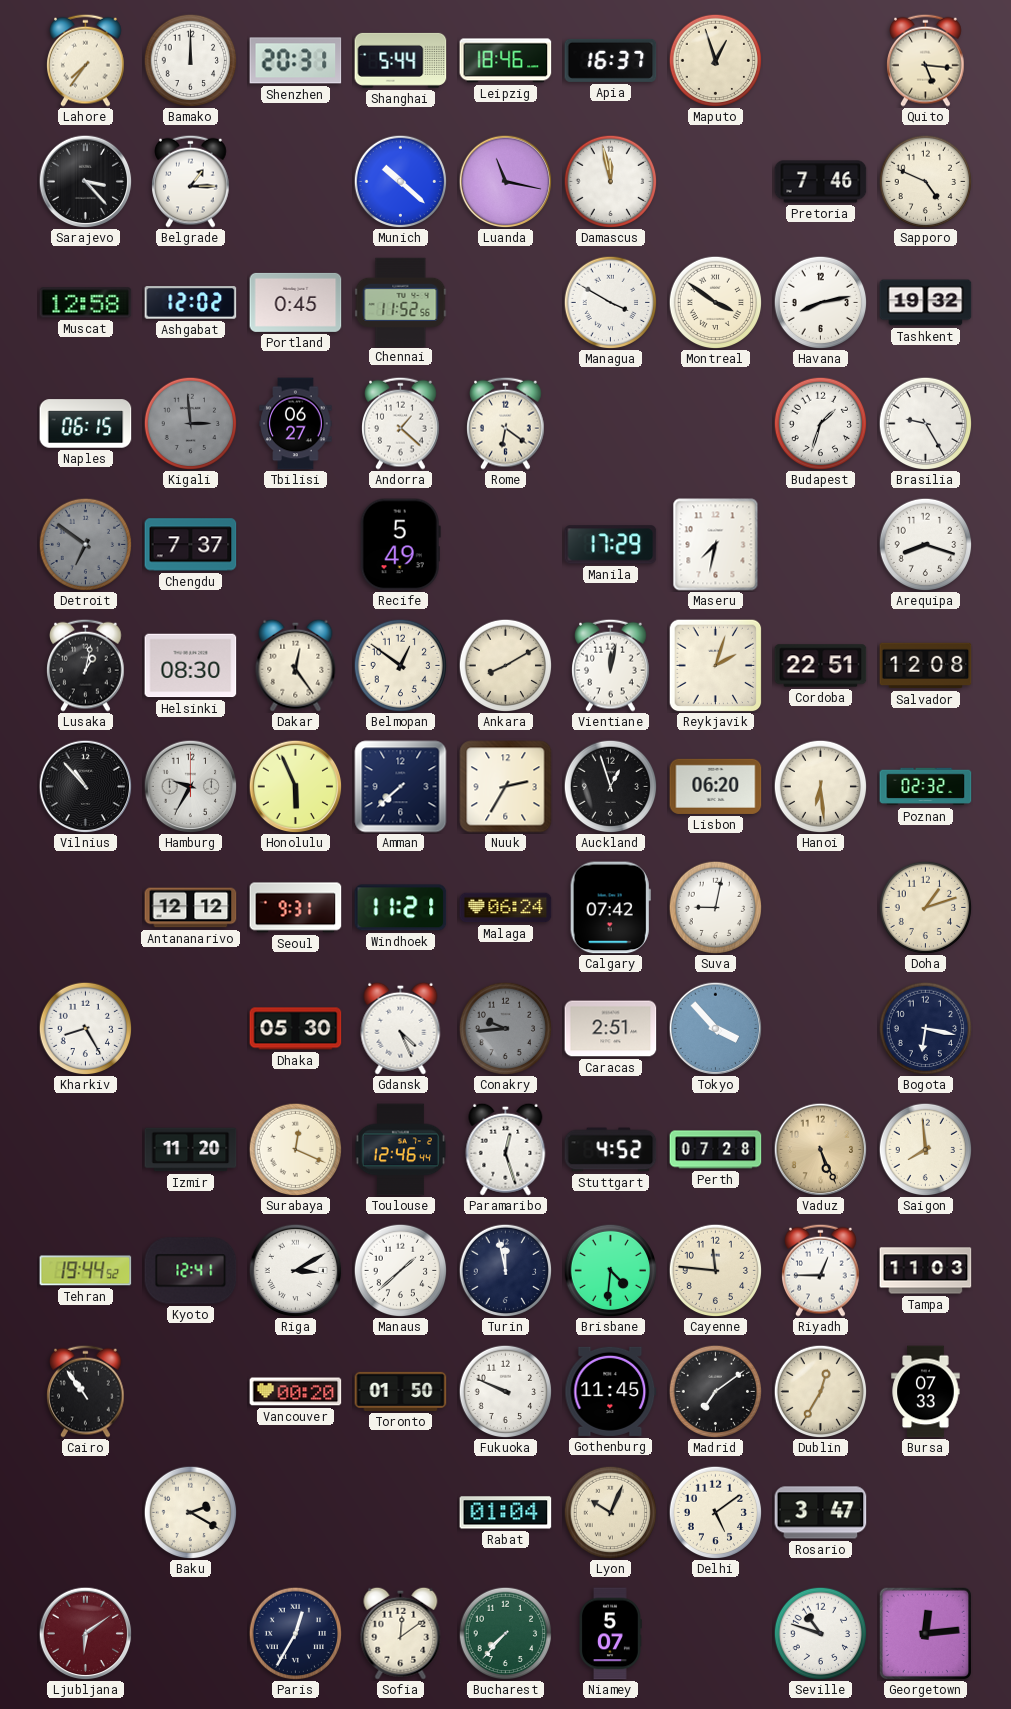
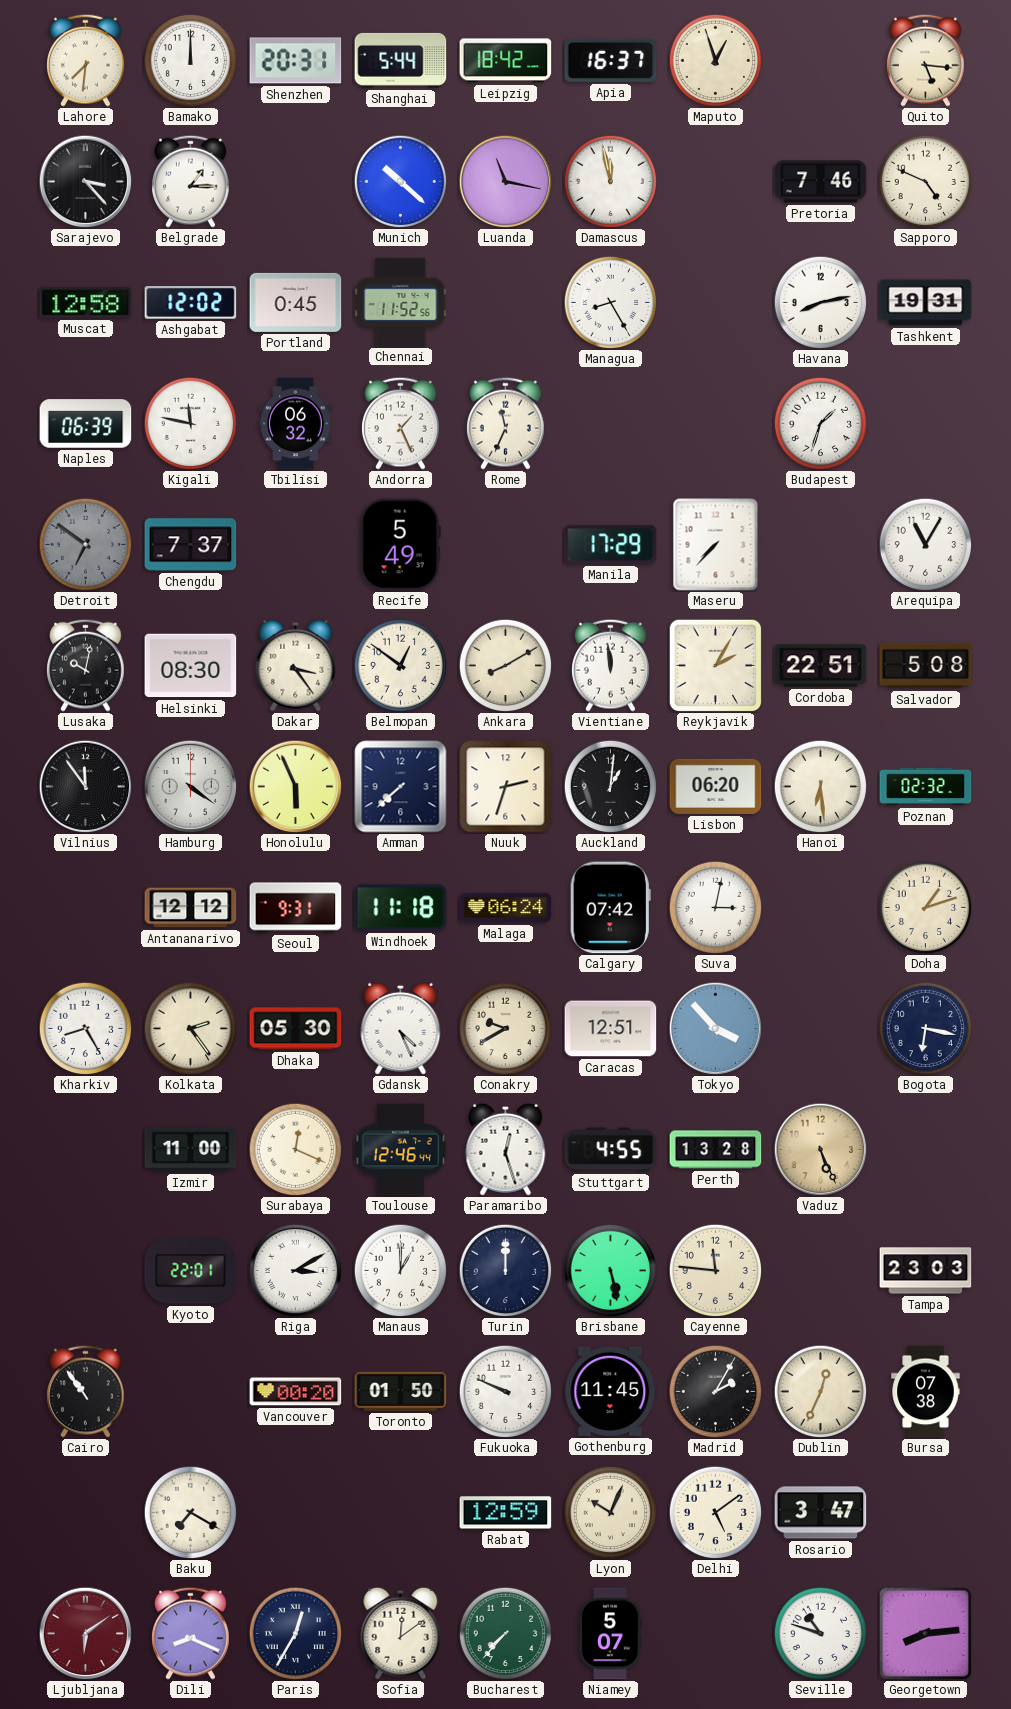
Lahore: 7:36 -> 7:31
Leipzig: 18:46 -> 18:42
Managua: 3:50 -> 8:25
Montreal: 3:51 -> none
Tashkent: 19:32 -> 19:31
Naples: 06:15 -> 06:39
Kigali: 2:59 -> 11:47
Kigali dial: grey -> white
Tbilisi: 06:27 -> 06:32
Andorra: 1:22 -> 1:26
Rome: 6:21 -> 11:34
Brasilia: 9:25 -> none
Maseru: 7:32 -> 7:37
Arequipa: 8:18 -> 11:05
Lusaka: 1:02 -> 10:02
Dakar: 12:24 -> 3:24
Vientiane: 12:02 -> 11:59
Reykjavik: 2:03 -> 2:05
Salvador: 12:08 -> 5:08
Vilnius: 10:53 -> 11:54
Hamburg: 9:35 -> 4:21
Nuuk: 2:35 -> 2:33
Auckland: 12:57 -> 1:01
Windhoek: 11:21 -> 11:18
Suva: 9:02 -> 3:02
Kolkata: none -> 2:24
Conakry: 9:44 -> 9:40
Conakry dial: grey -> cream
Caracas: 2:51 -> 12:51
Izmir: 11:20 -> 11:00
Stuttgart: 4:52 -> 4:55
Perth: 07:28 -> 13:28
Saigon: 7:59 -> none
Tehran: 19:44 -> none
Kyoto: 12:41 -> 22:01
Manaus: 1:38 -> 1:00
Turin: 11:58 -> 12:00
Brisbane: 4:31 -> 5:28
Riyadh: 12:45 -> none
Tampa: 11:03 -> 23:03
Madrid: 7:09 -> 2:05
Dublin: 12:35 -> 12:34
Bursa: 07:33 -> 07:38
Baku: 2:20 -> 7:20
Rabat: 01:04 -> 12:59
Dili: none -> 8:19
Georgetown: 12:14 -> 8:14
